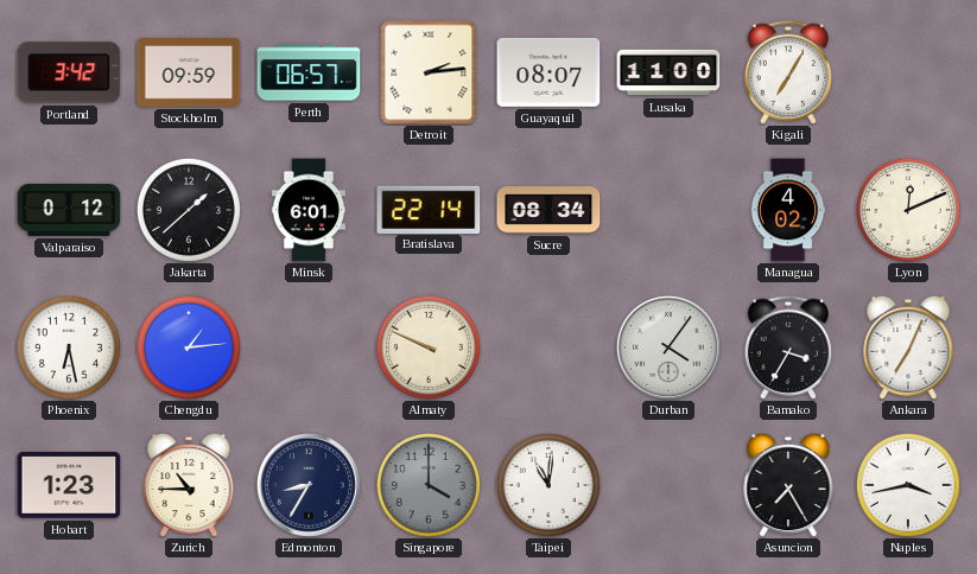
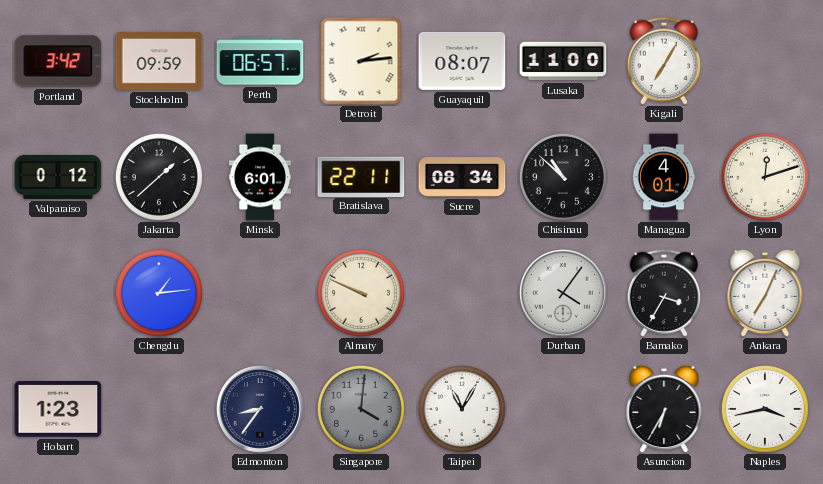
Bratislava: 22:14 -> 22:11
Chisinau: none -> 10:52
Managua: 4:02 -> 4:01
Lyon: 12:11 -> 12:12
Phoenix: 6:28 -> none
Zurich: 10:45 -> none
Edmonton: 8:35 -> 8:36
Singapore: 4:00 -> 4:01
Taipei: 11:01 -> 11:05
Asuncion: 7:25 -> 6:35
